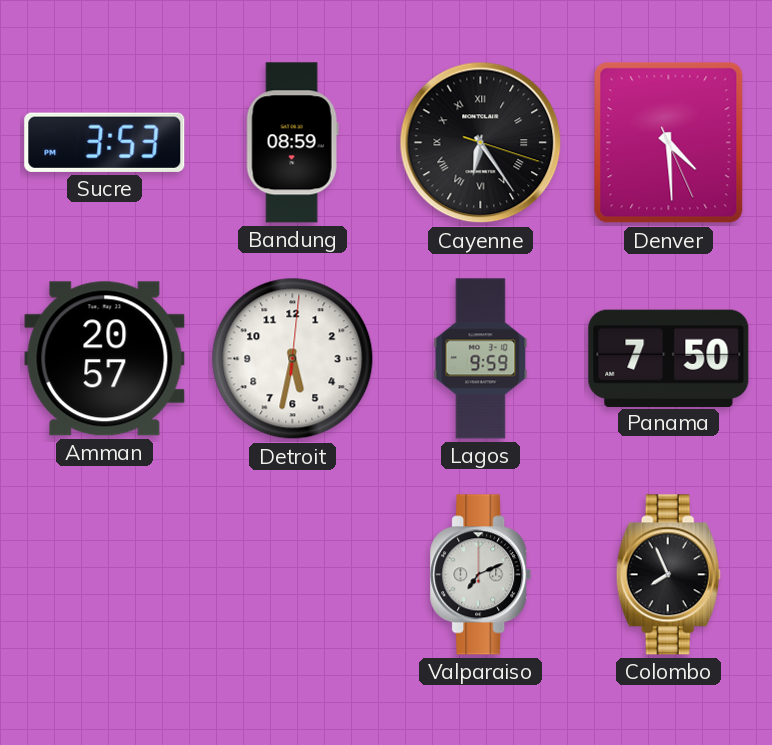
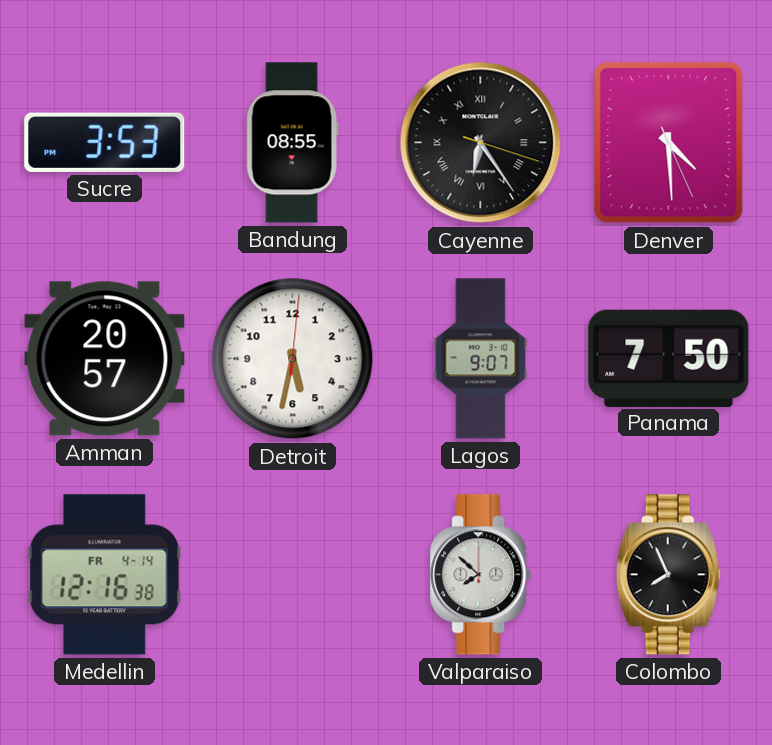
Bandung: 08:59 -> 08:55
Lagos: 9:59 -> 9:07
Medellin: none -> 12:16
Valparaiso: 7:11 -> 7:52
